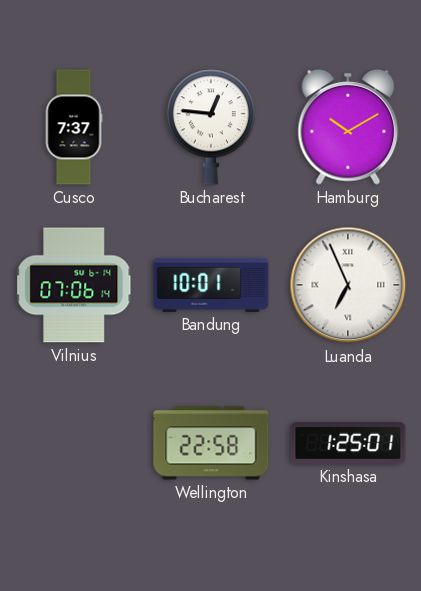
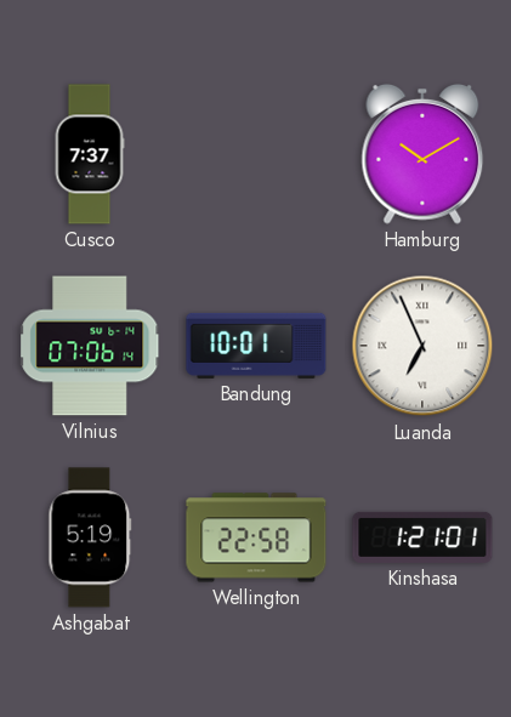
Bucharest: 12:46 -> none
Ashgabat: none -> 5:19
Kinshasa: 1:25 -> 1:21
